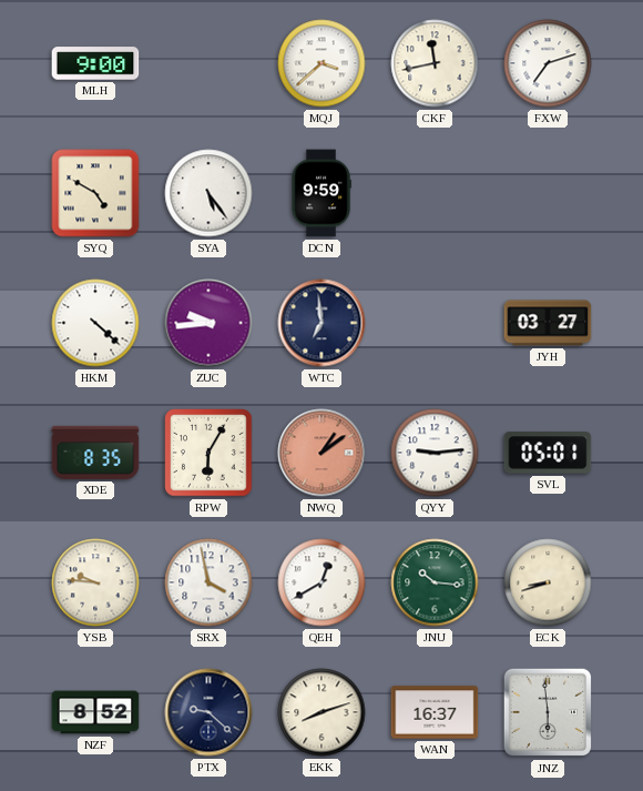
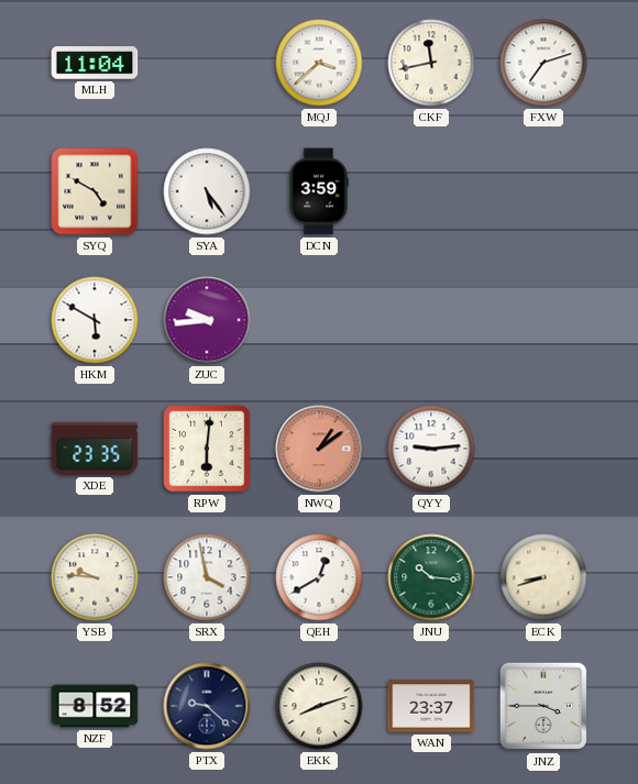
MLH: 9:00 -> 11:04
DCN: 9:59 -> 3:59
HKM: 4:22 -> 5:50
WTC: 6:59 -> none
JYH: 03:27 -> none
XDE: 8:35 -> 23:35
RPW: 6:05 -> 6:01
SVL: 05:01 -> none
WAN: 16:37 -> 23:37
JNZ: 5:59 -> 3:45
